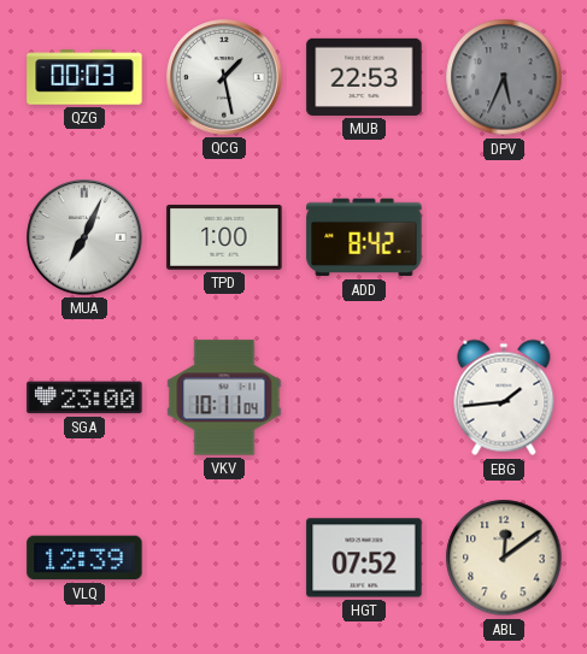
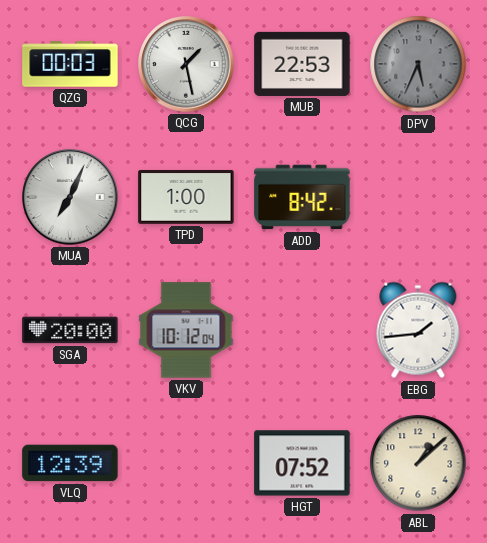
SGA: 23:00 -> 20:00
VKV: 10:11 -> 10:12
ABL: 12:09 -> 1:08
